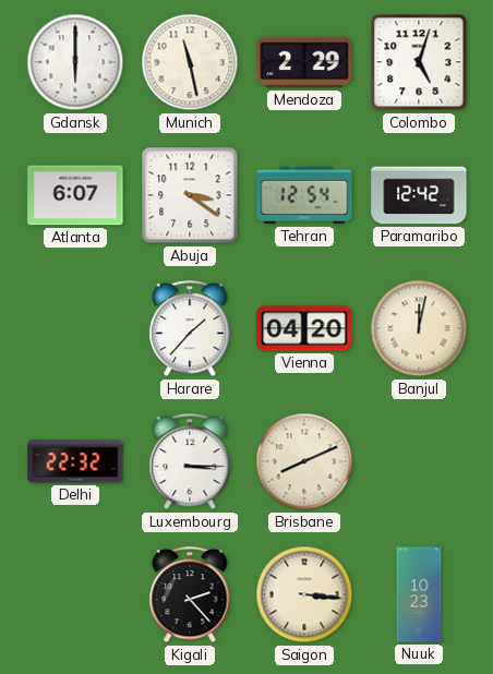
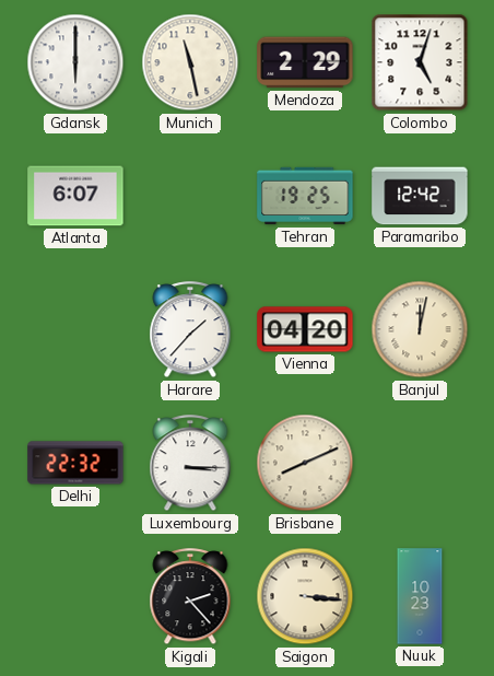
Abuja: 3:21 -> none
Tehran: 12:54 -> 19:25
